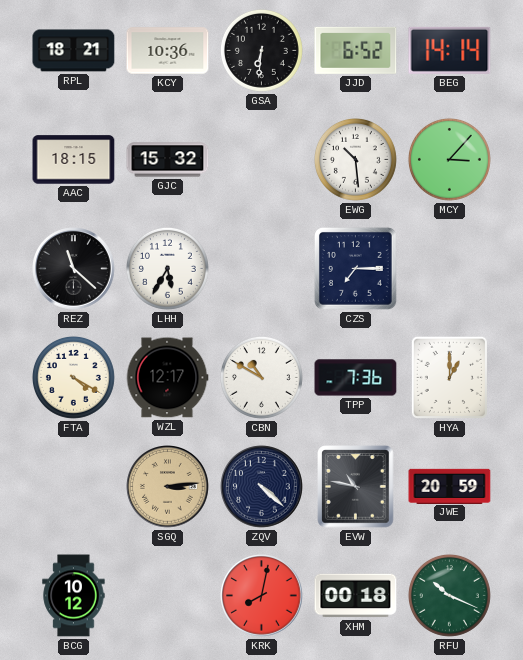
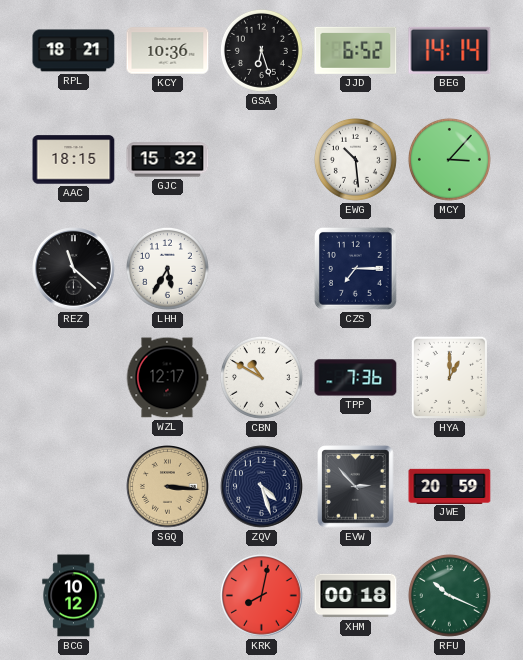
GSA: 6:31 -> 6:27
FTA: 4:20 -> none
SGQ: 3:14 -> 3:16
ZQV: 4:22 -> 4:27
EVW: 10:47 -> 2:53
